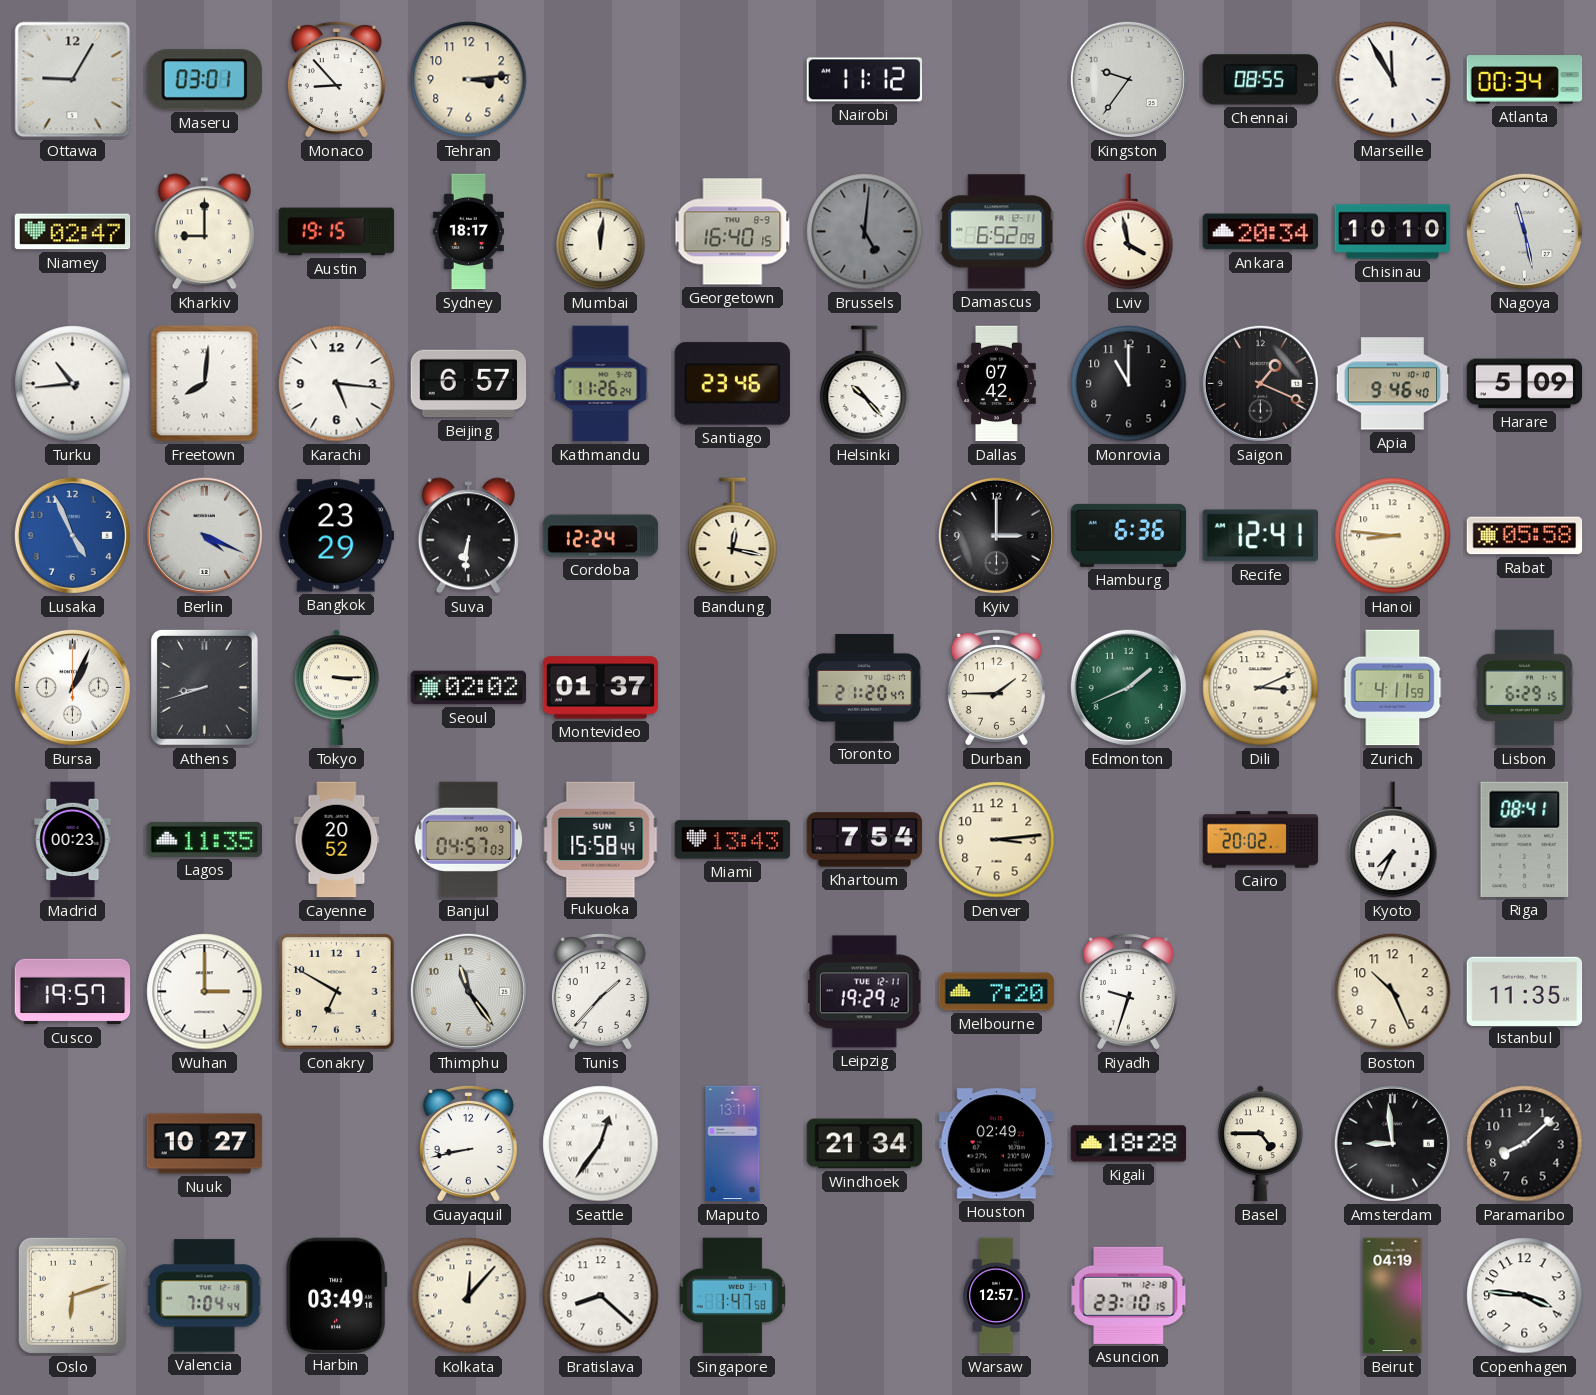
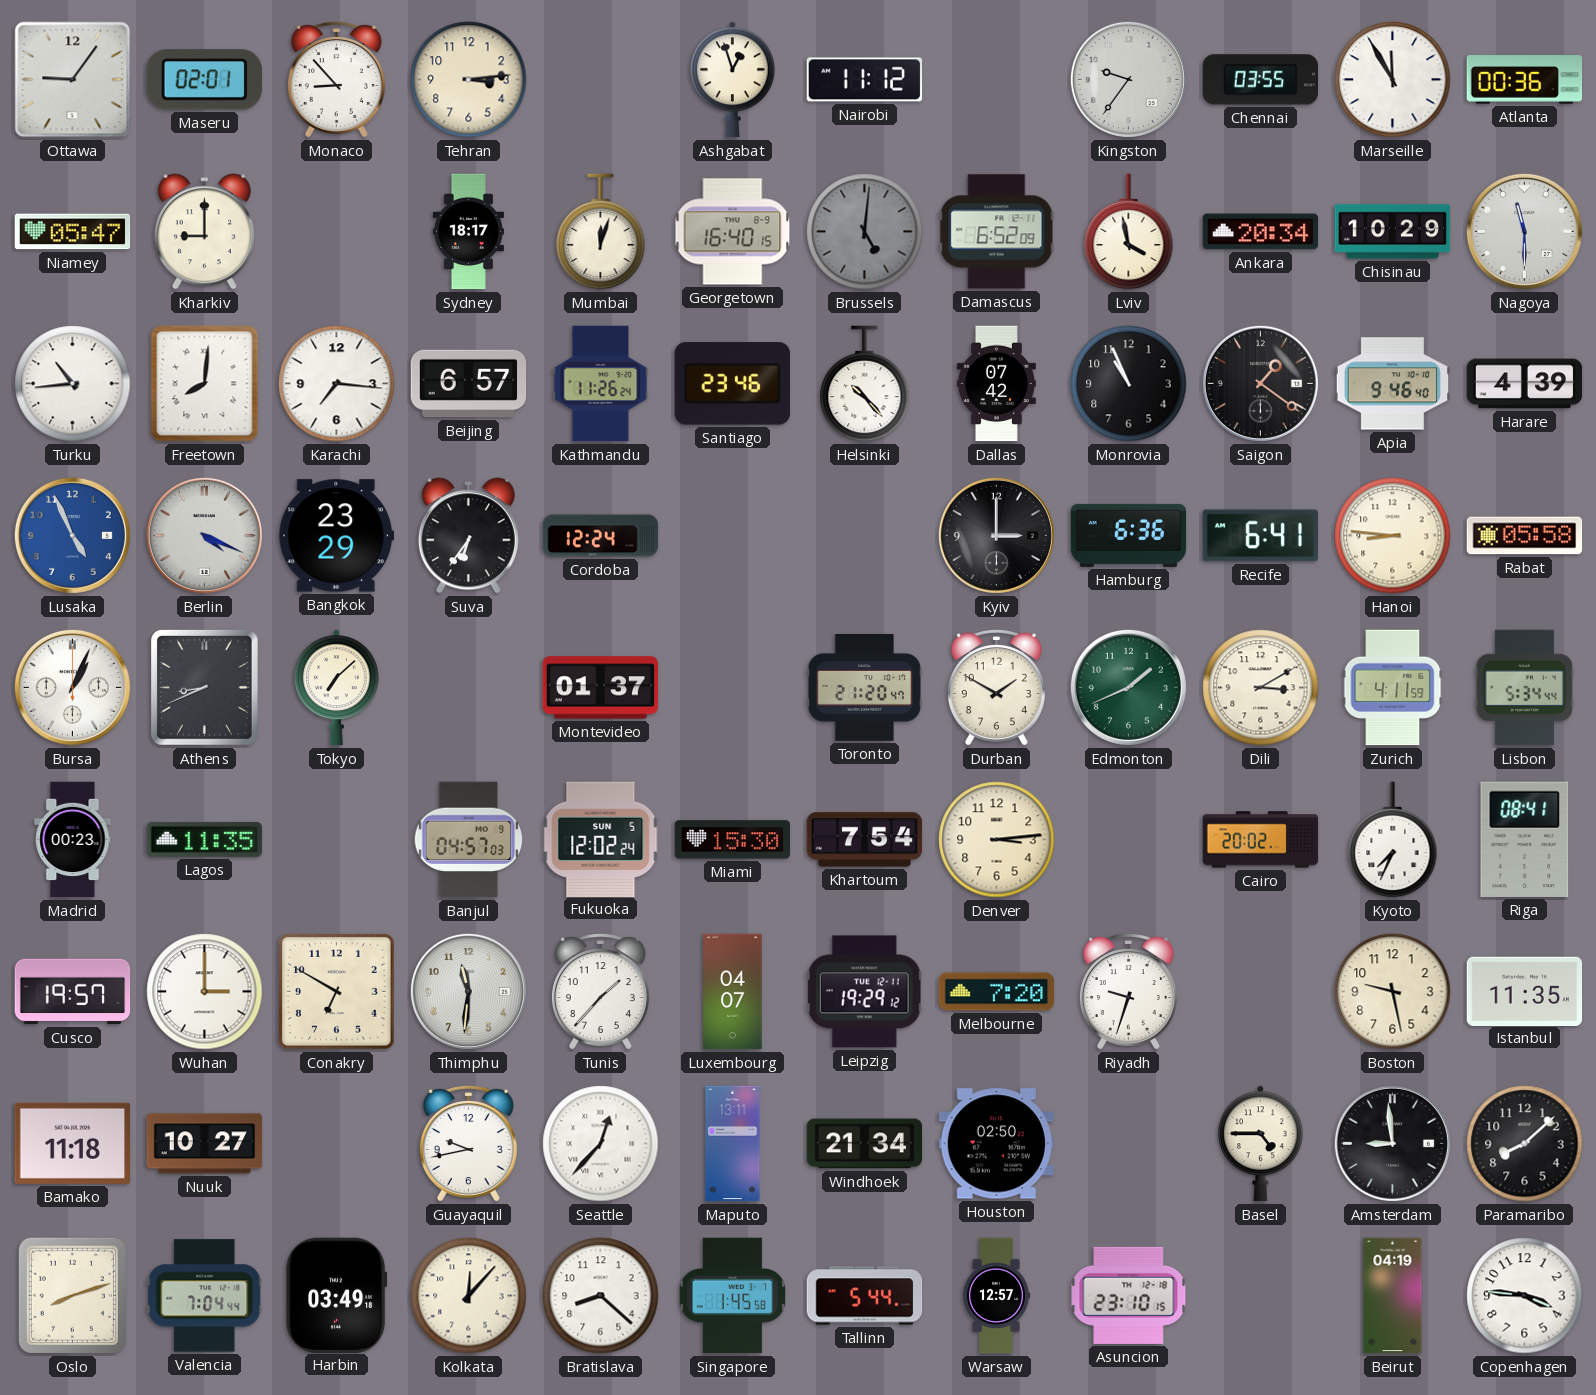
Ottawa: 9:05 -> 9:06
Maseru: 03:01 -> 02:01
Ashgabat: none -> 12:57
Chennai: 08:55 -> 03:55
Atlanta: 00:34 -> 00:36
Niamey: 02:47 -> 05:47
Austin: 19:15 -> none
Mumbai: 12:01 -> 12:03
Chisinau: 10:10 -> 10:29
Nagoya: 11:28 -> 11:30
Karachi: 5:16 -> 7:16
Monrovia: 11:00 -> 10:56
Saigon: 1:19 -> 1:21
Harare: 5:09 -> 4:39
Suva: 6:31 -> 6:36
Bandung: 12:17 -> none
Recife: 12:41 -> 6:41
Athens: 8:42 -> 8:41
Tokyo: 3:15 -> 7:08
Seoul: 02:02 -> none
Durban: 1:45 -> 1:50
Dili: 3:11 -> 3:10
Lisbon: 6:29 -> 5:34
Cayenne: 20:52 -> none
Fukuoka: 15:58 -> 12:02
Miami: 13:43 -> 15:30
Thimphu: 11:24 -> 11:31
Luxembourg: none -> 04:07
Boston: 10:26 -> 9:28
Bamako: none -> 11:18
Guayaquil: 8:43 -> 9:43
Seattle: 12:36 -> 12:37
Houston: 02:49 -> 02:50
Kigali: 18:28 -> none
Oslo: 6:12 -> 8:12
Singapore: 1:47 -> 1:45
Tallinn: none -> 5:44
